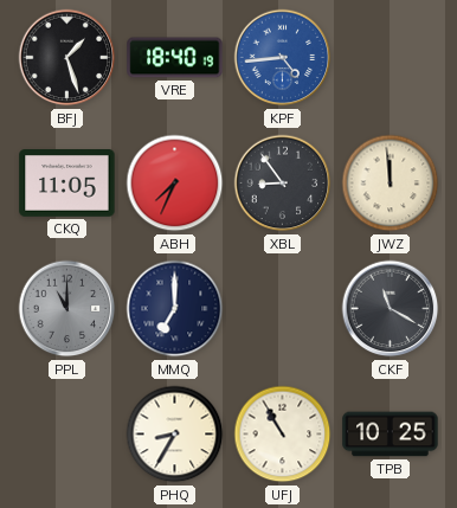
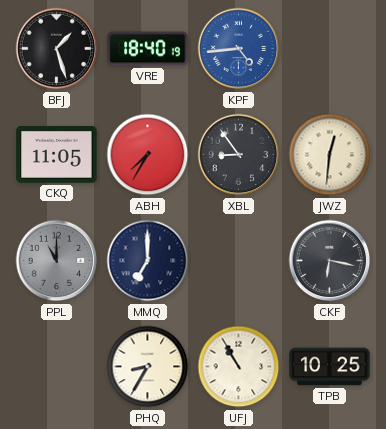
ABH: 7:34 -> 7:35
JWZ: 11:59 -> 12:31
CKF: 11:20 -> 6:17
